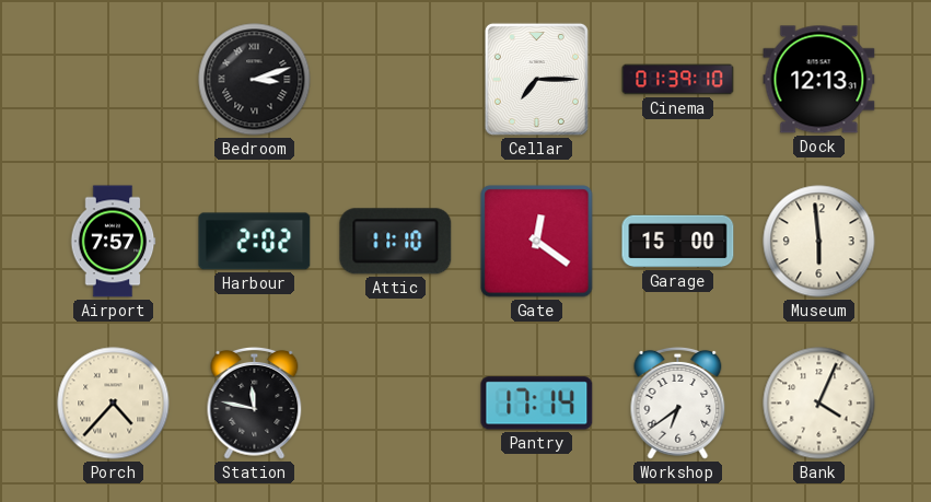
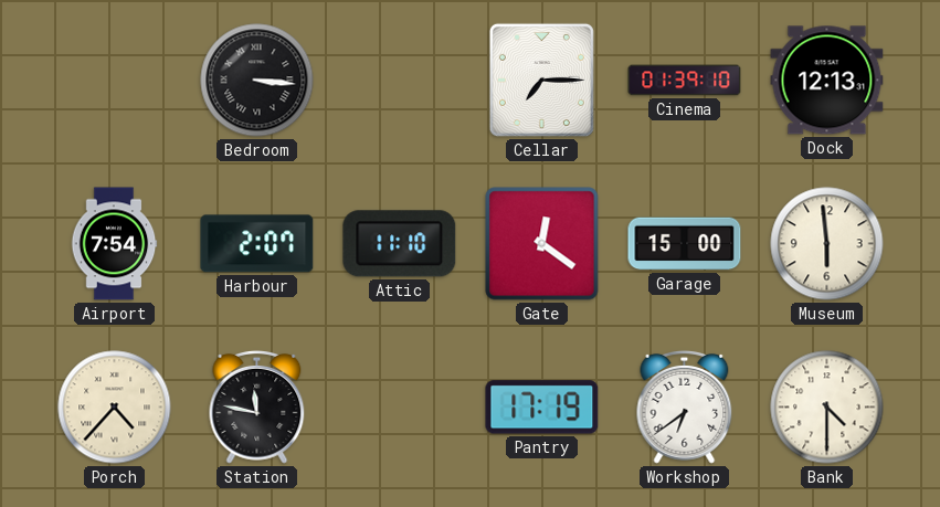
Bedroom: 3:12 -> 3:16
Airport: 7:57 -> 7:54
Harbour: 2:02 -> 2:07
Pantry: 17:14 -> 17:19
Bank: 4:04 -> 4:30
